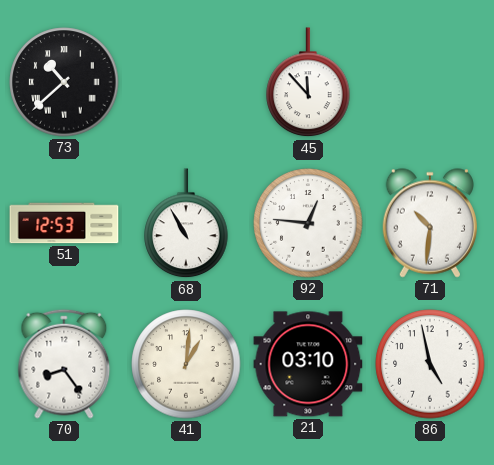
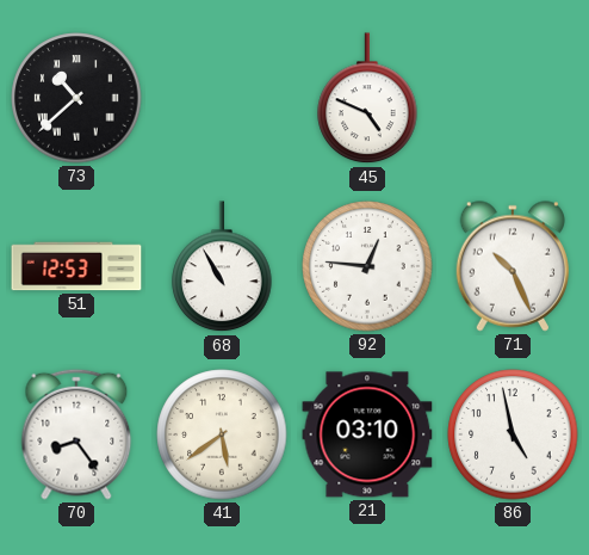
45: 11:53 -> 4:49
71: 10:31 -> 10:26
41: 1:01 -> 5:39
